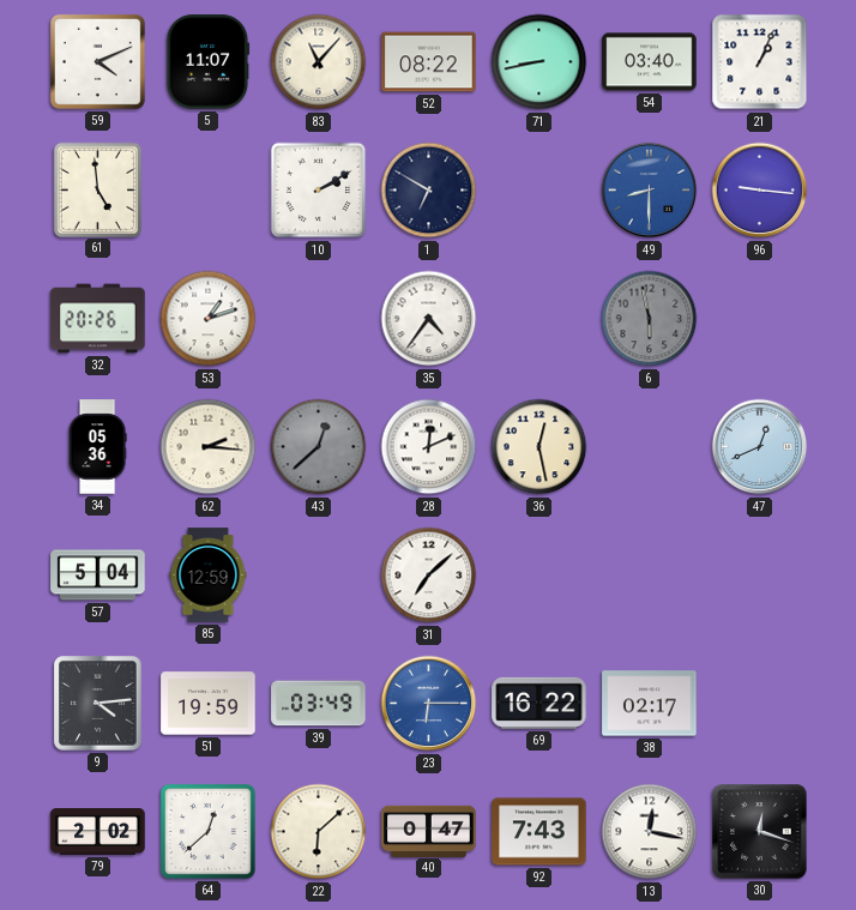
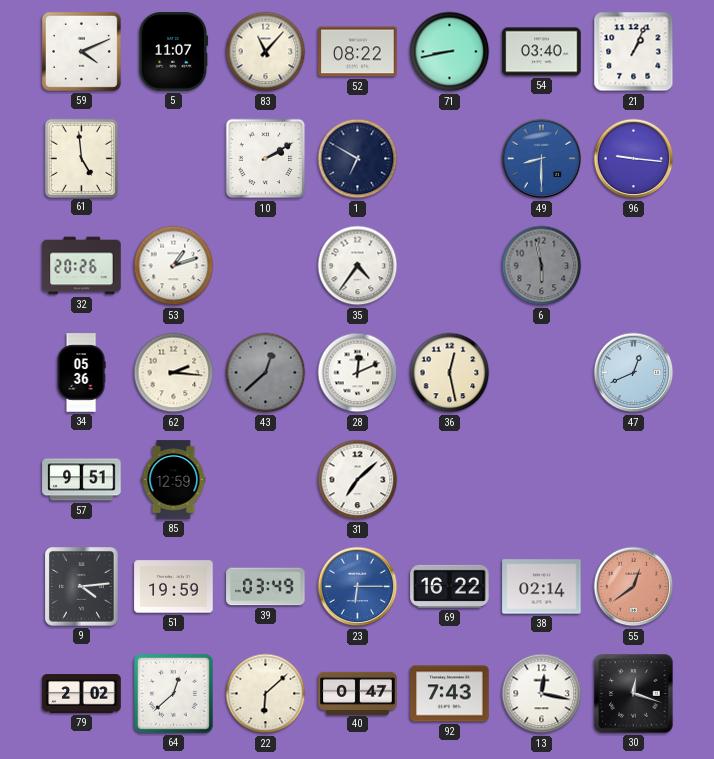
57: 5:04 -> 9:51
38: 02:17 -> 02:14
55: none -> 12:39
